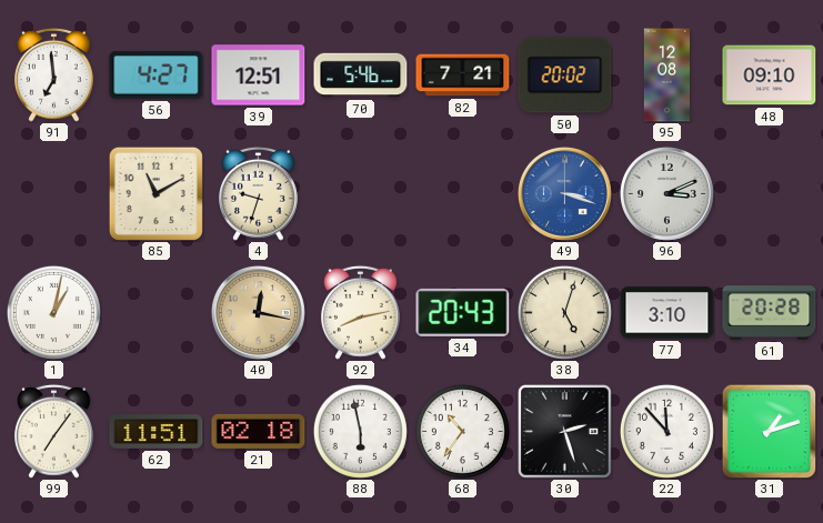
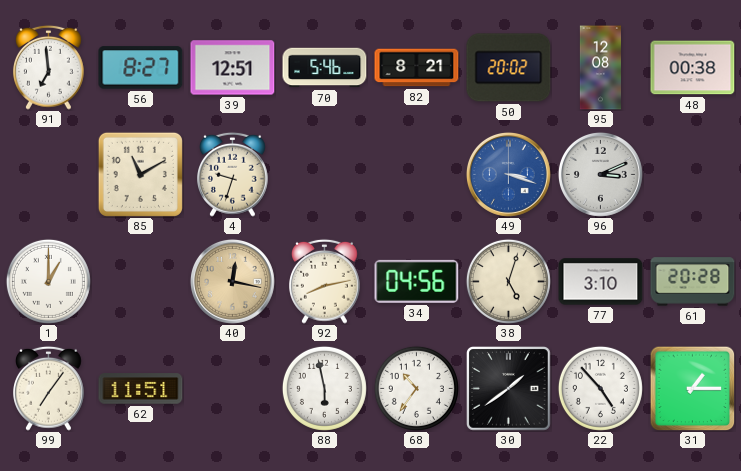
56: 4:27 -> 8:27
82: 7:21 -> 8:21
48: 09:10 -> 00:38
1: 1:02 -> 1:00
34: 20:43 -> 04:56
21: 02:18 -> none
30: 2:27 -> 1:39
22: 11:53 -> 4:53
31: 1:12 -> 1:15
